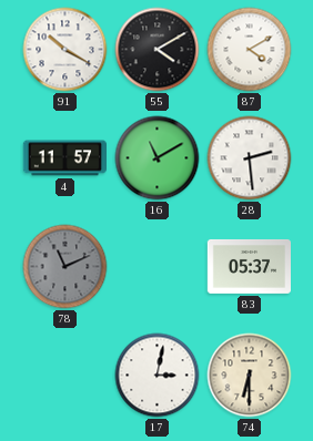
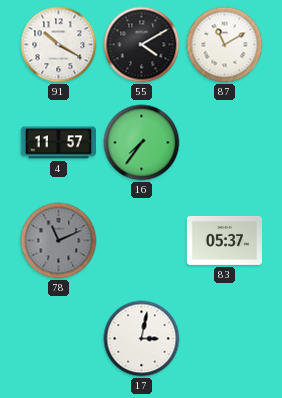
87: 4:10 -> 11:10
16: 11:10 -> 7:36
28: 2:29 -> none
74: 6:30 -> none
